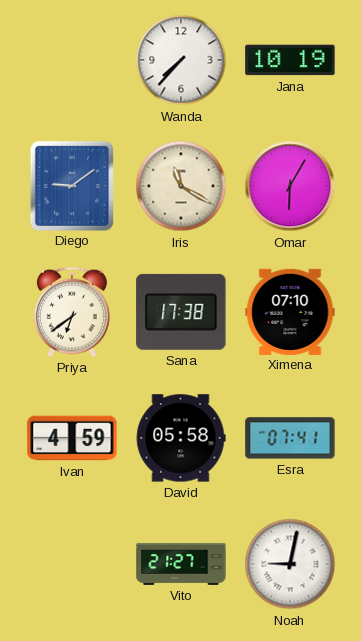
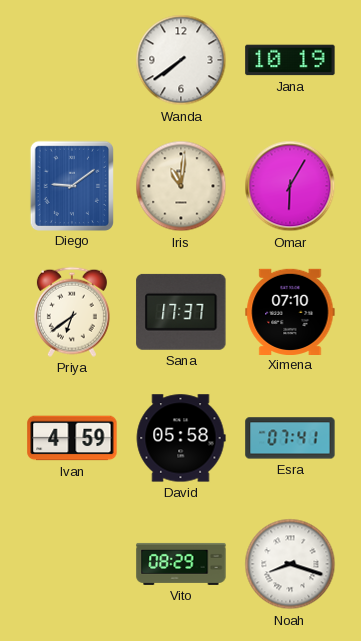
Wanda: 7:37 -> 7:39
Iris: 11:20 -> 11:01
Sana: 17:38 -> 17:37
Vito: 21:27 -> 08:29
Noah: 9:02 -> 8:18
